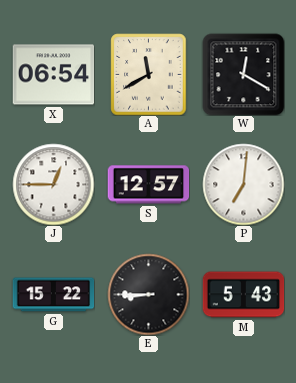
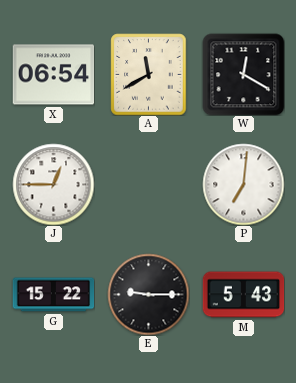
S: 12:57 -> none
E: 8:45 -> 9:15
